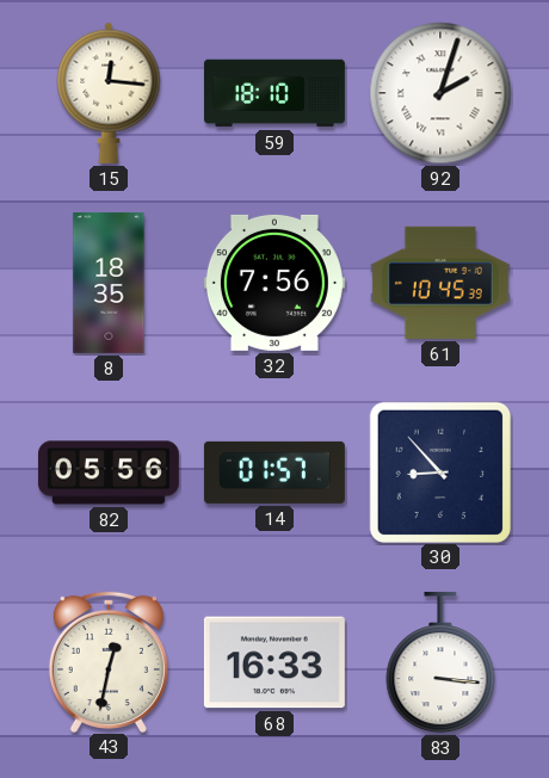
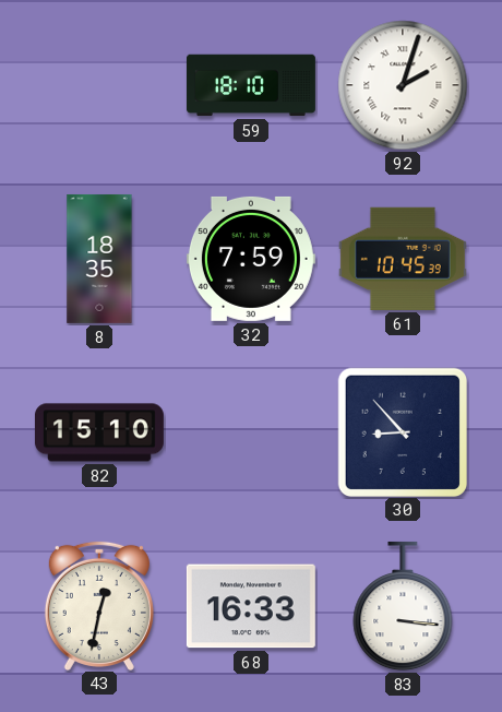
15: 12:16 -> none
32: 7:56 -> 7:59
82: 05:56 -> 15:10
14: 01:57 -> none
